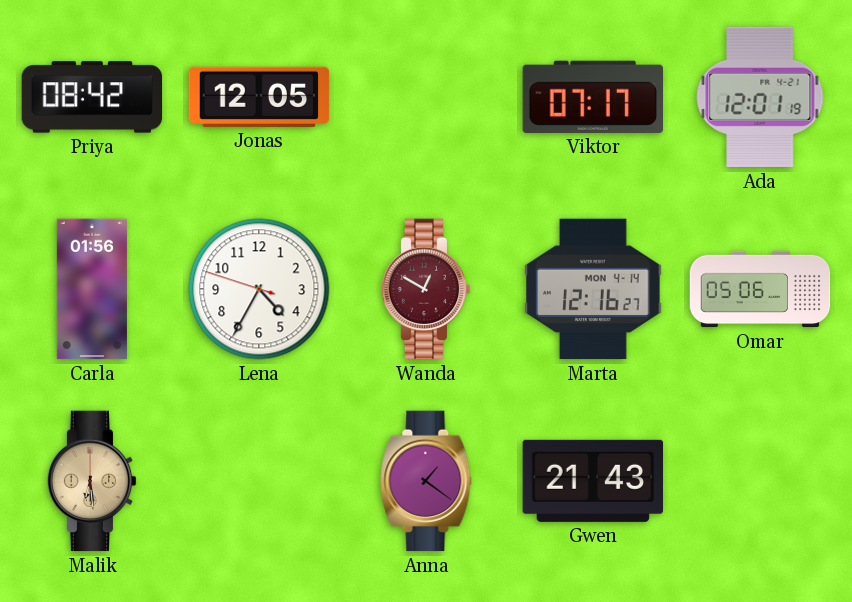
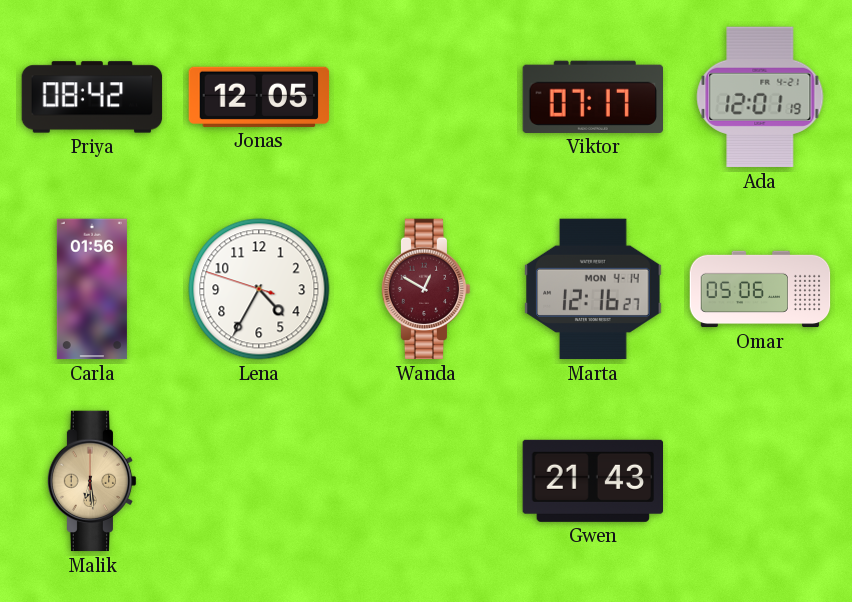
Anna: 1:21 -> none
